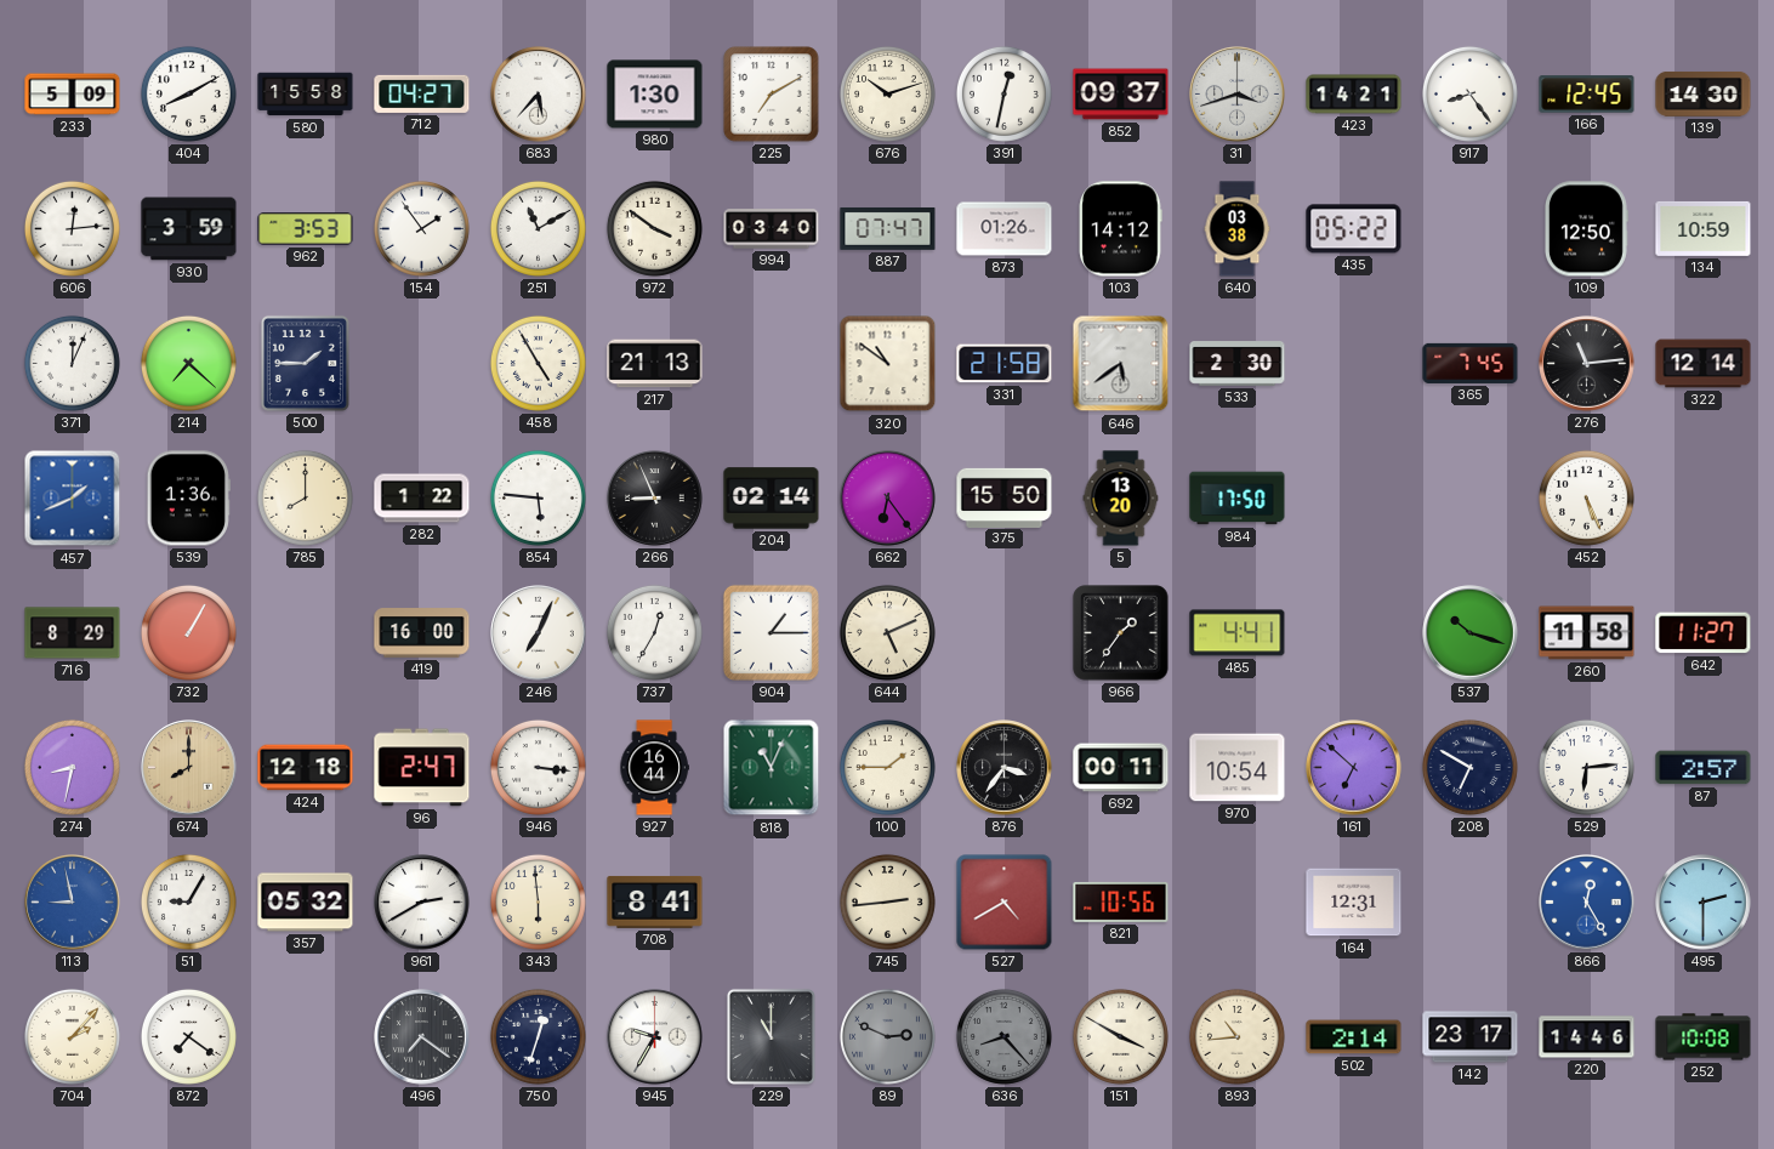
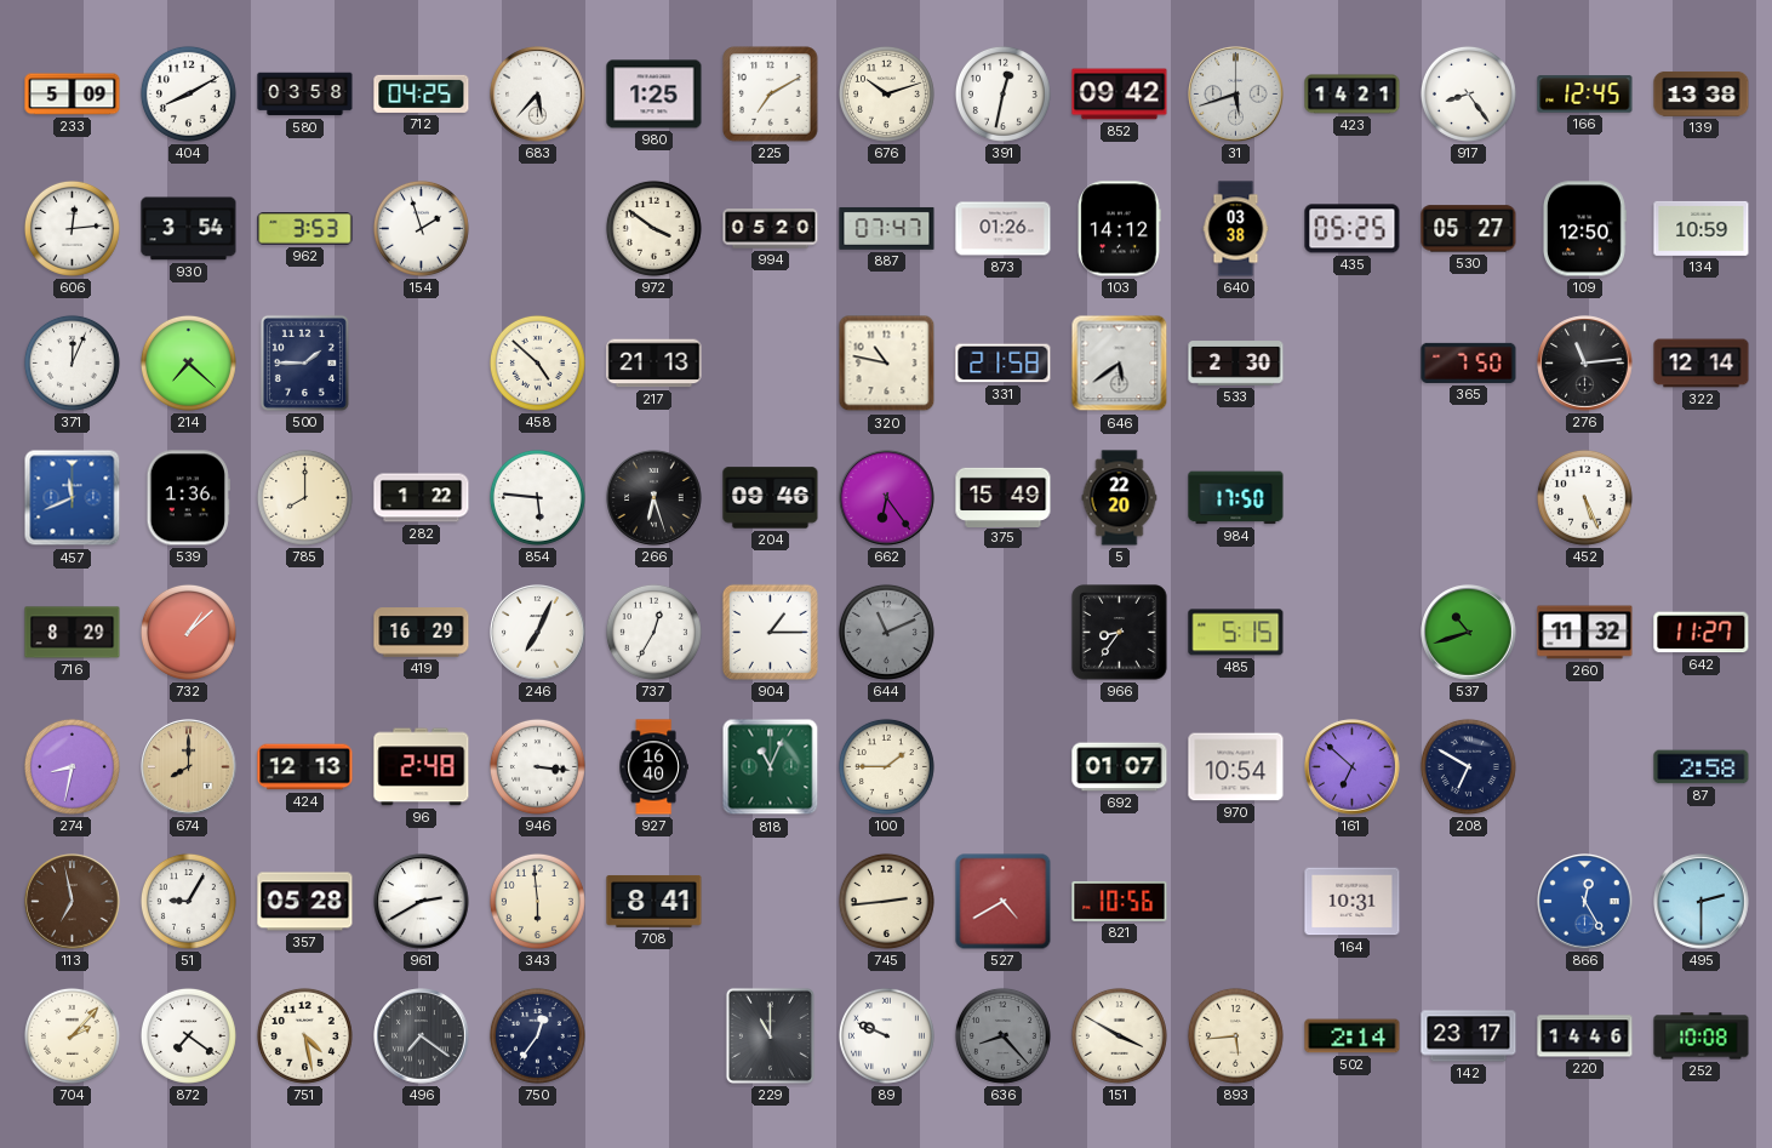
580: 15:58 -> 03:58
712: 04:27 -> 04:25
980: 1:30 -> 1:25
852: 09:37 -> 09:42
31: 3:42 -> 5:42
139: 14:30 -> 13:38
930: 3:59 -> 3:54
154: 1:54 -> 1:57
251: 11:10 -> none
994: 03:40 -> 05:20
435: 05:22 -> 05:25
530: none -> 05:27
458: 4:55 -> 4:52
320: 10:51 -> 10:47
365: 7:45 -> 7:50
457: 1:41 -> 11:41
266: 8:56 -> 6:27
204: 02:14 -> 09:46
375: 15:50 -> 15:49
5: 13:20 -> 22:20
732: 1:05 -> 1:08
419: 16:00 -> 16:29
644: 5:11 -> 11:11
644 dial: cream -> grey
966: 1:36 -> 8:36
485: 4:41 -> 5:15
537: 10:18 -> 10:42
260: 11:58 -> 11:32
424: 12:18 -> 12:13
96: 2:47 -> 2:48
927: 16:44 -> 16:40
876: 3:36 -> none
692: 00:11 -> 01:07
529: 6:14 -> none
87: 2:57 -> 2:58
113: 8:58 -> 6:58
113 dial: blue -> brown
357: 05:32 -> 05:28
164: 12:31 -> 10:31
751: none -> 4:28
750: 12:33 -> 12:36
945: 9:35 -> none
89: 2:49 -> 9:49
89 dial: grey -> white
893: 10:44 -> 5:44
